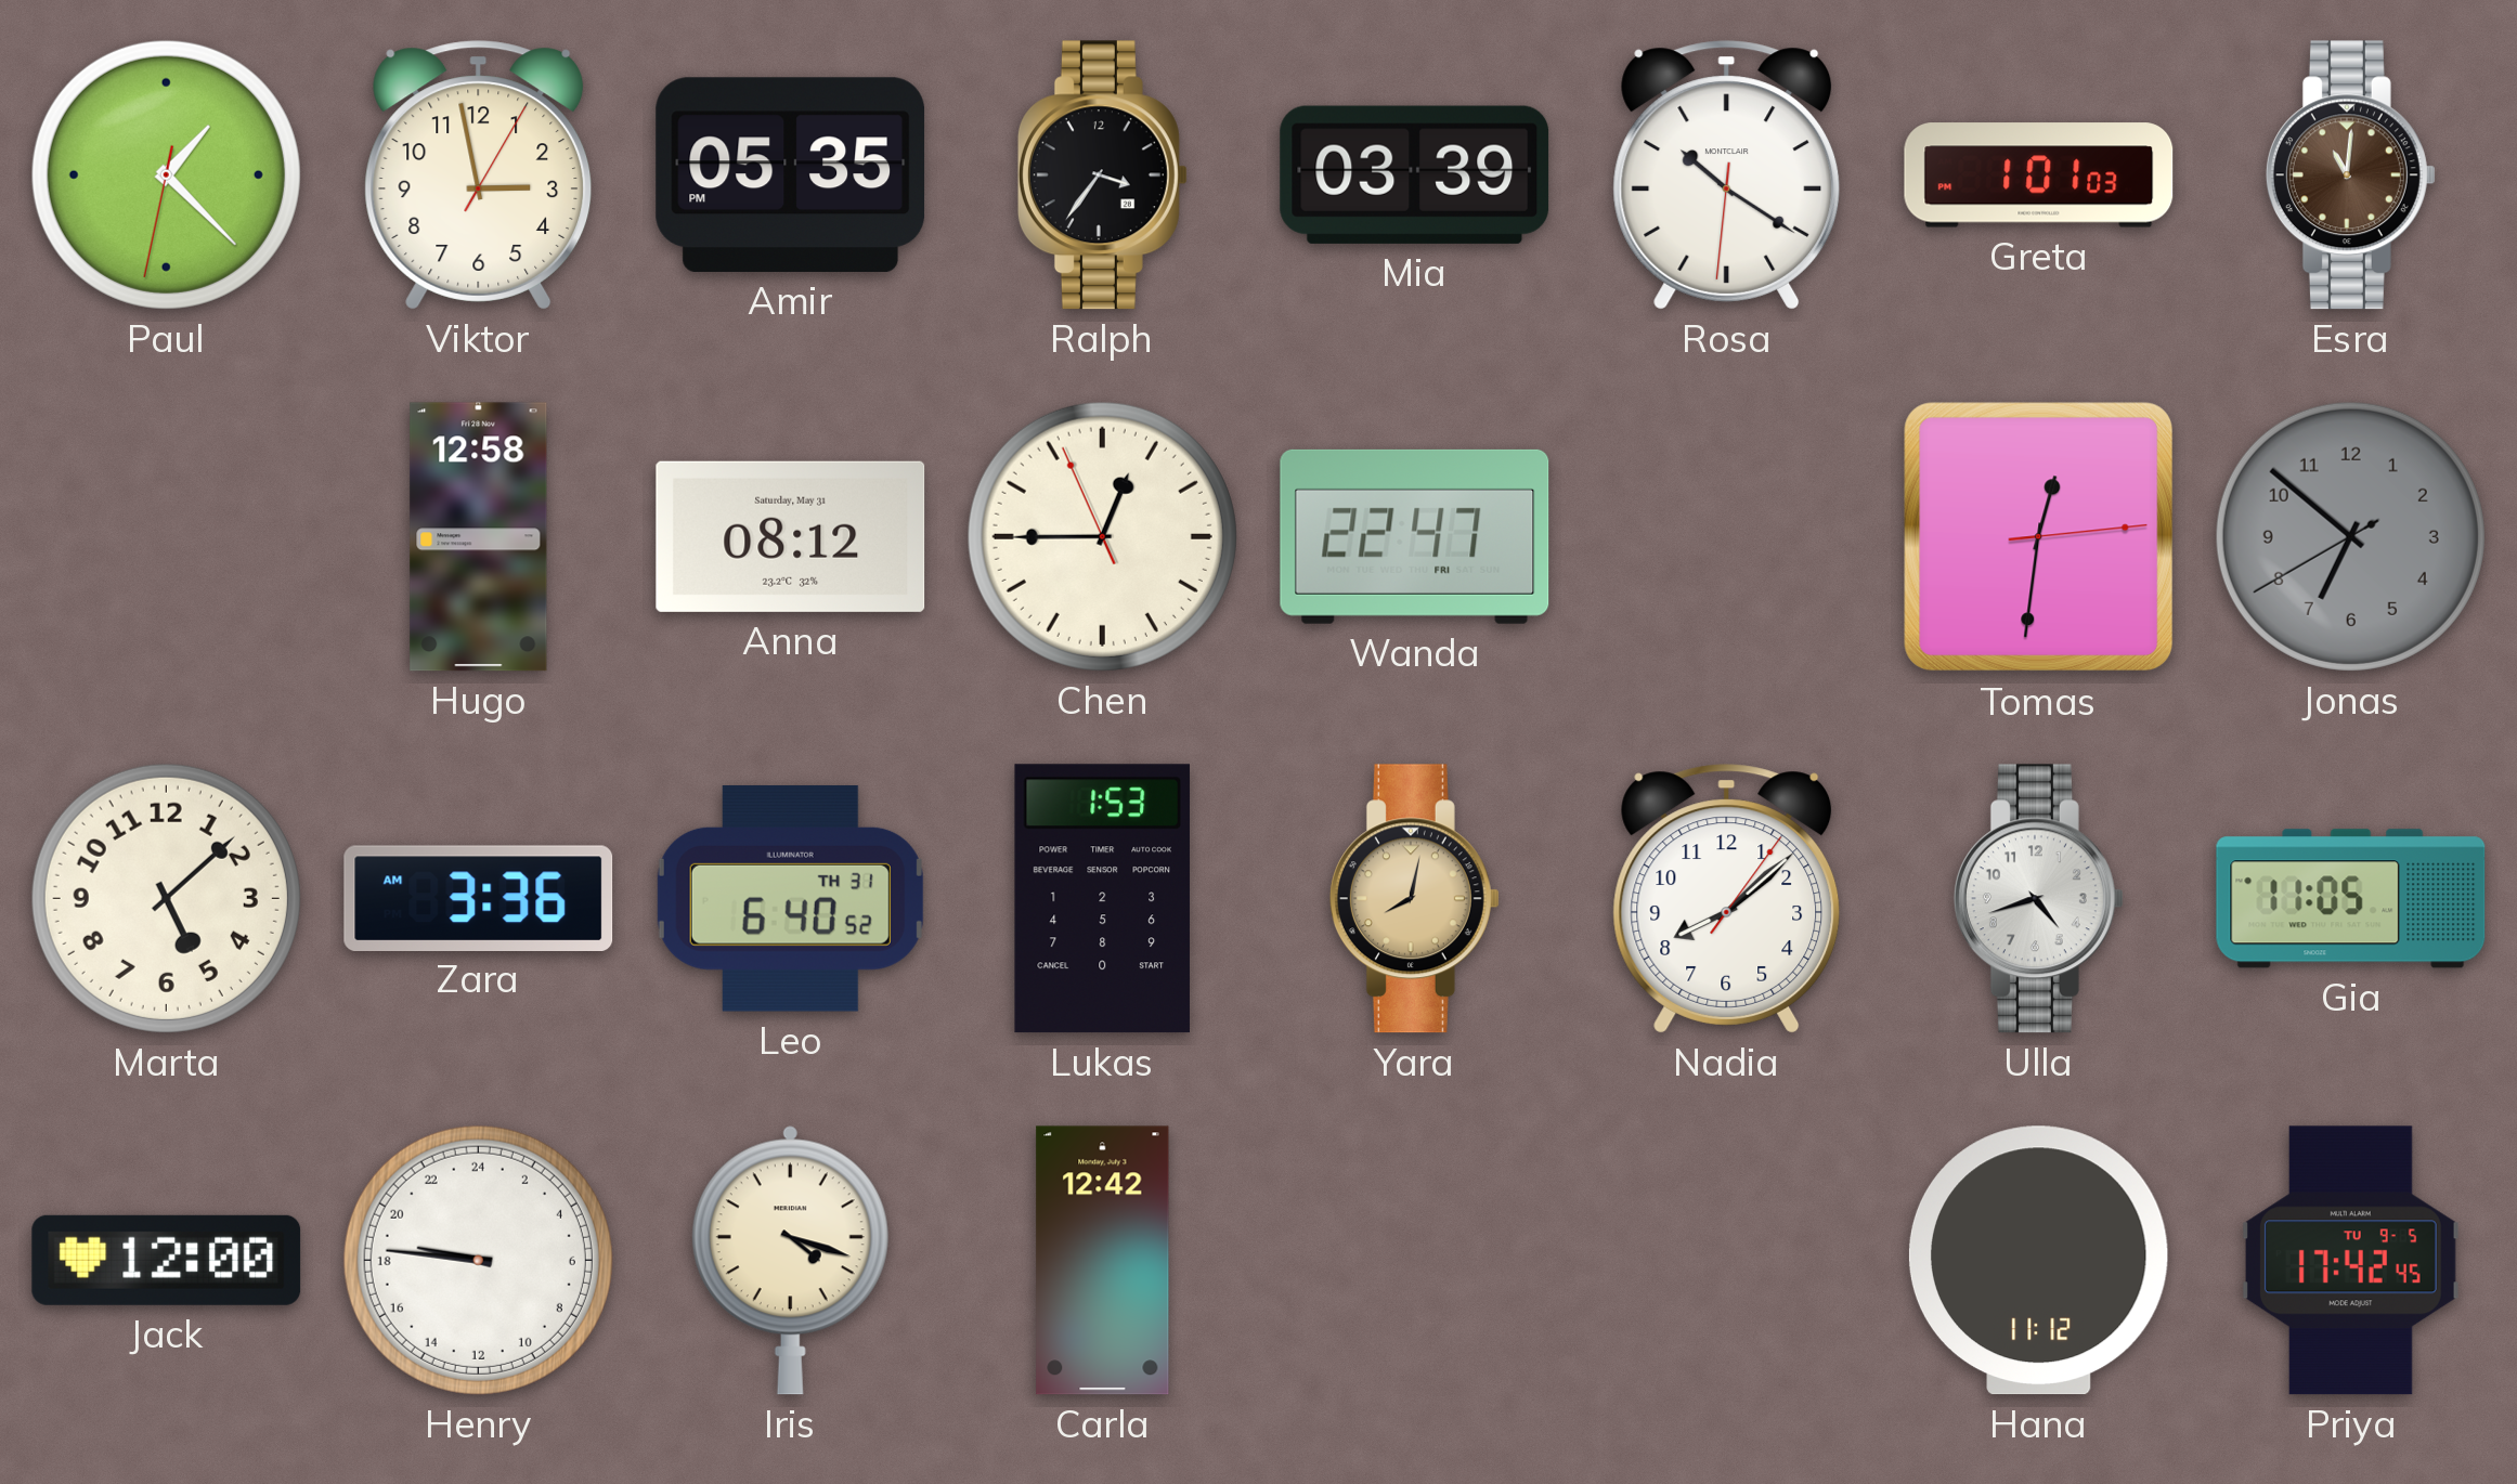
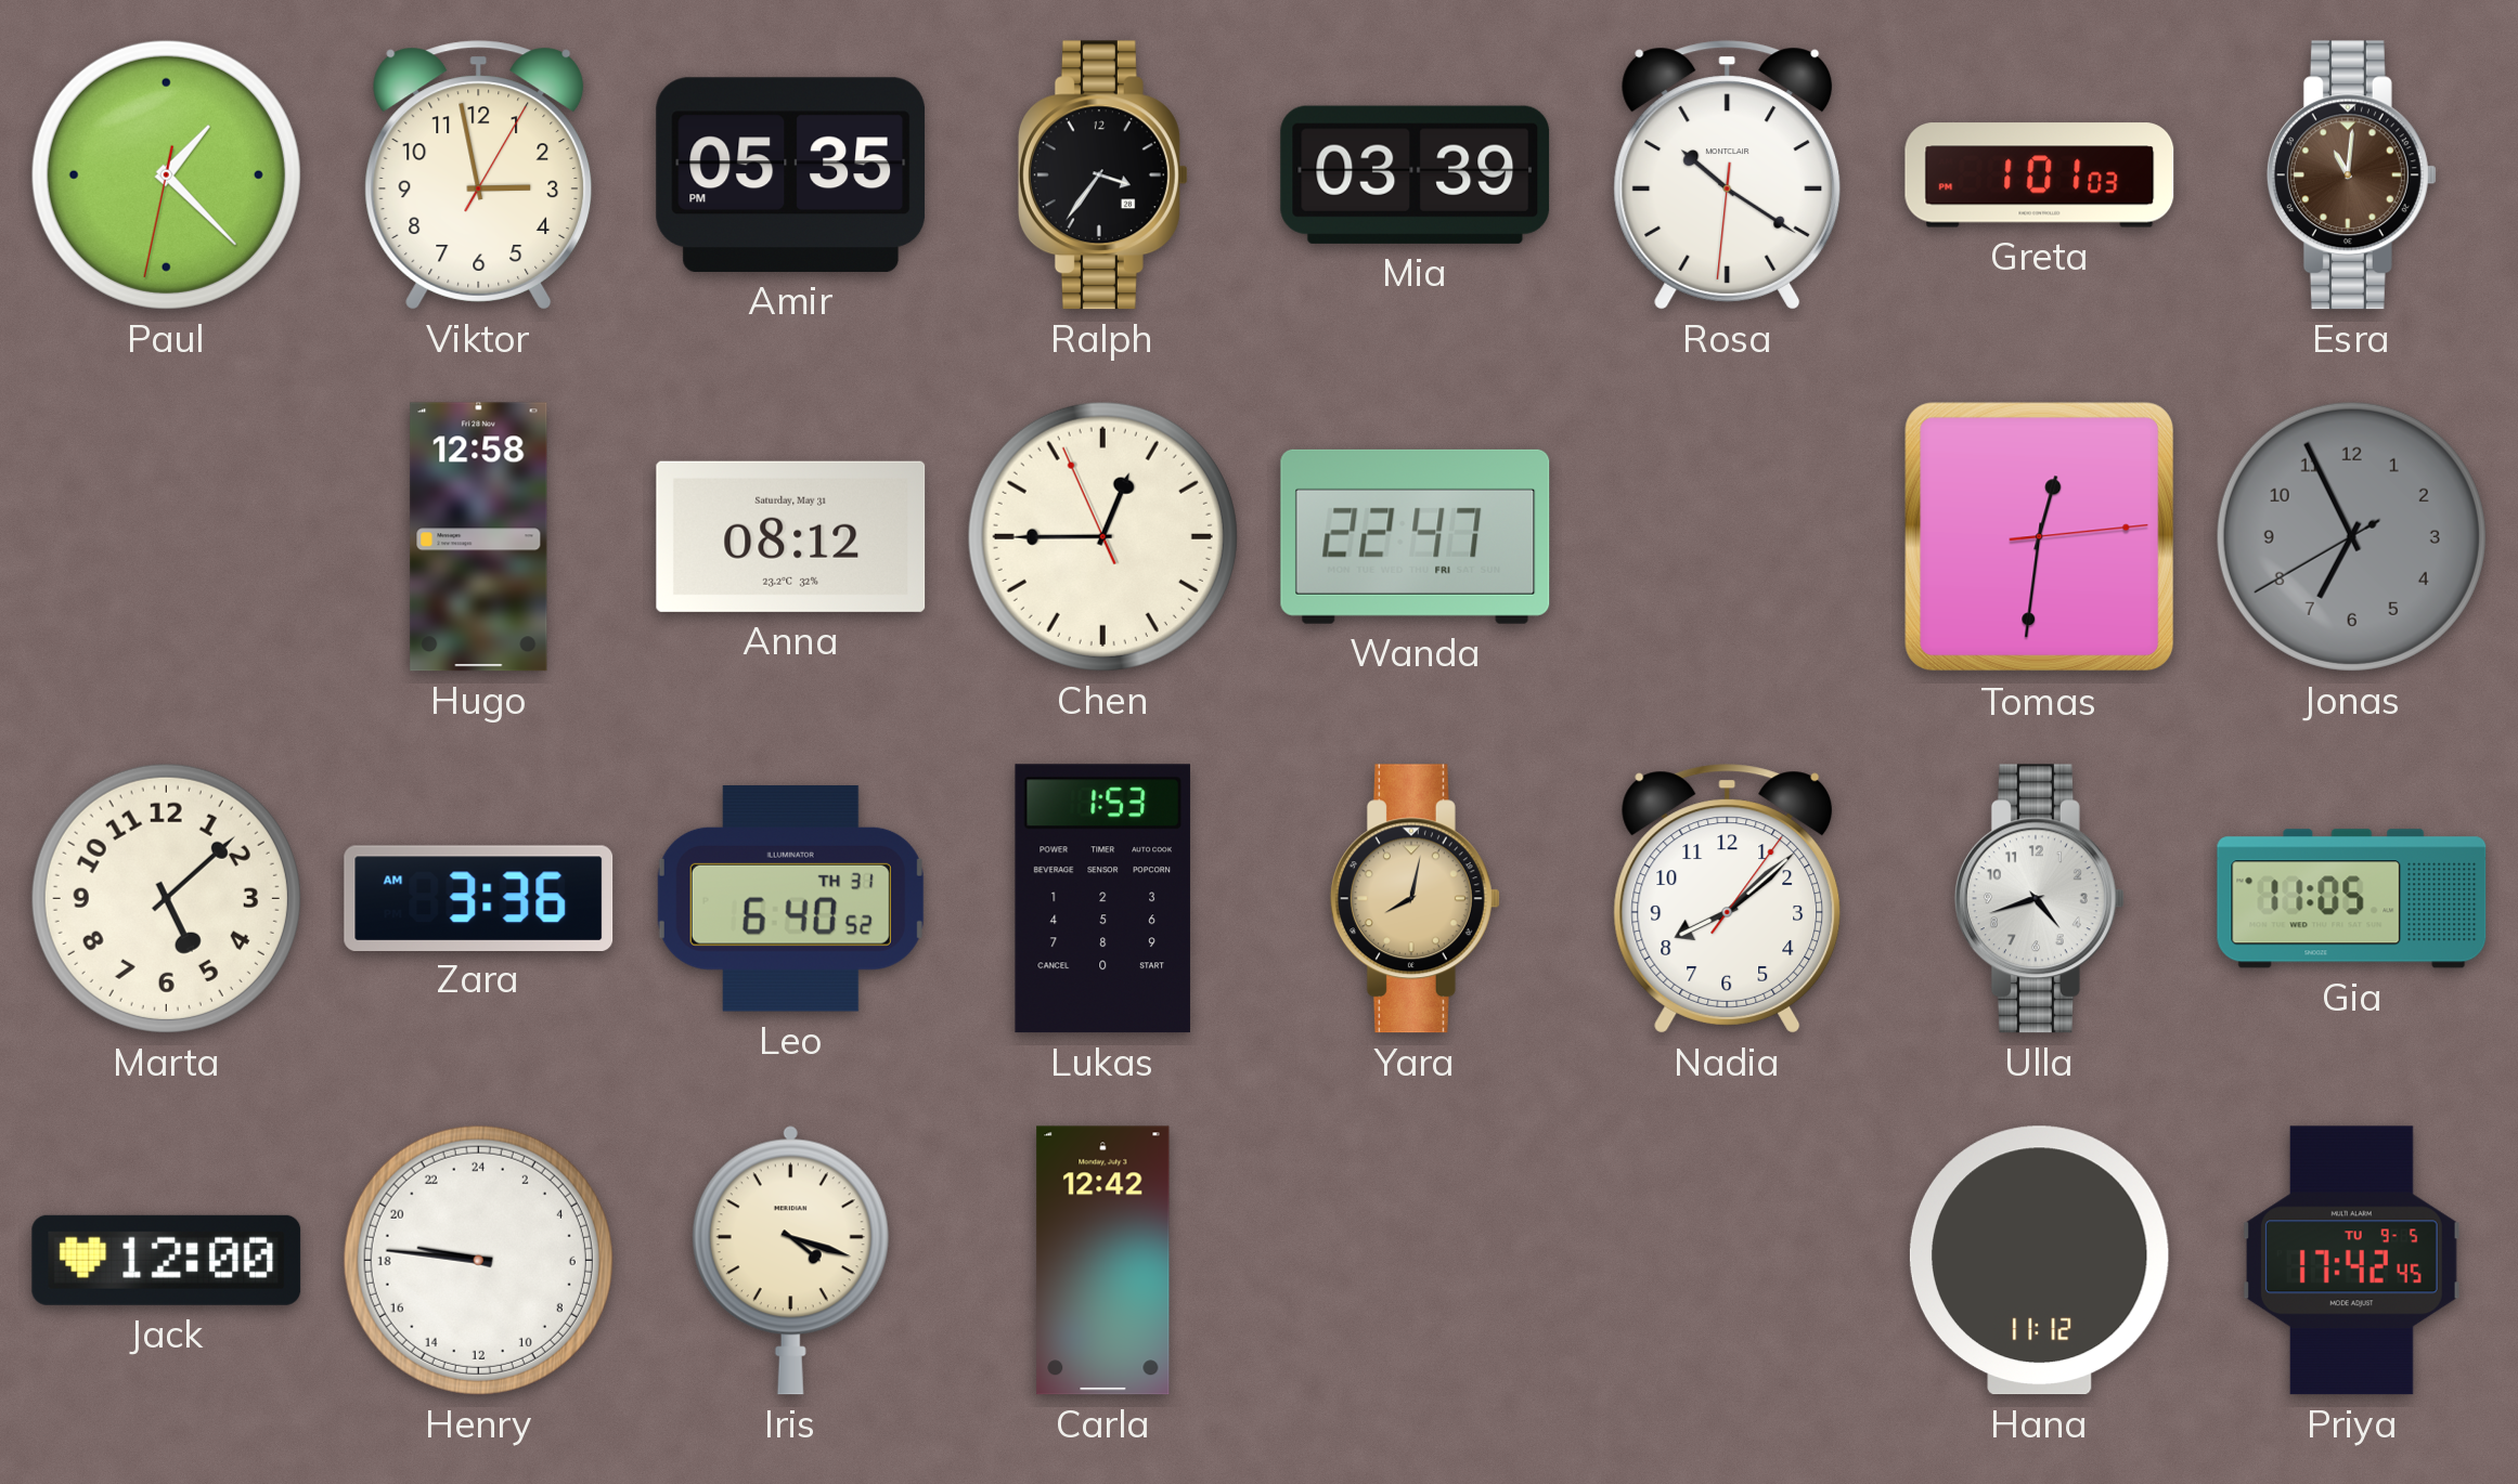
Jonas: 6:51 -> 6:55
